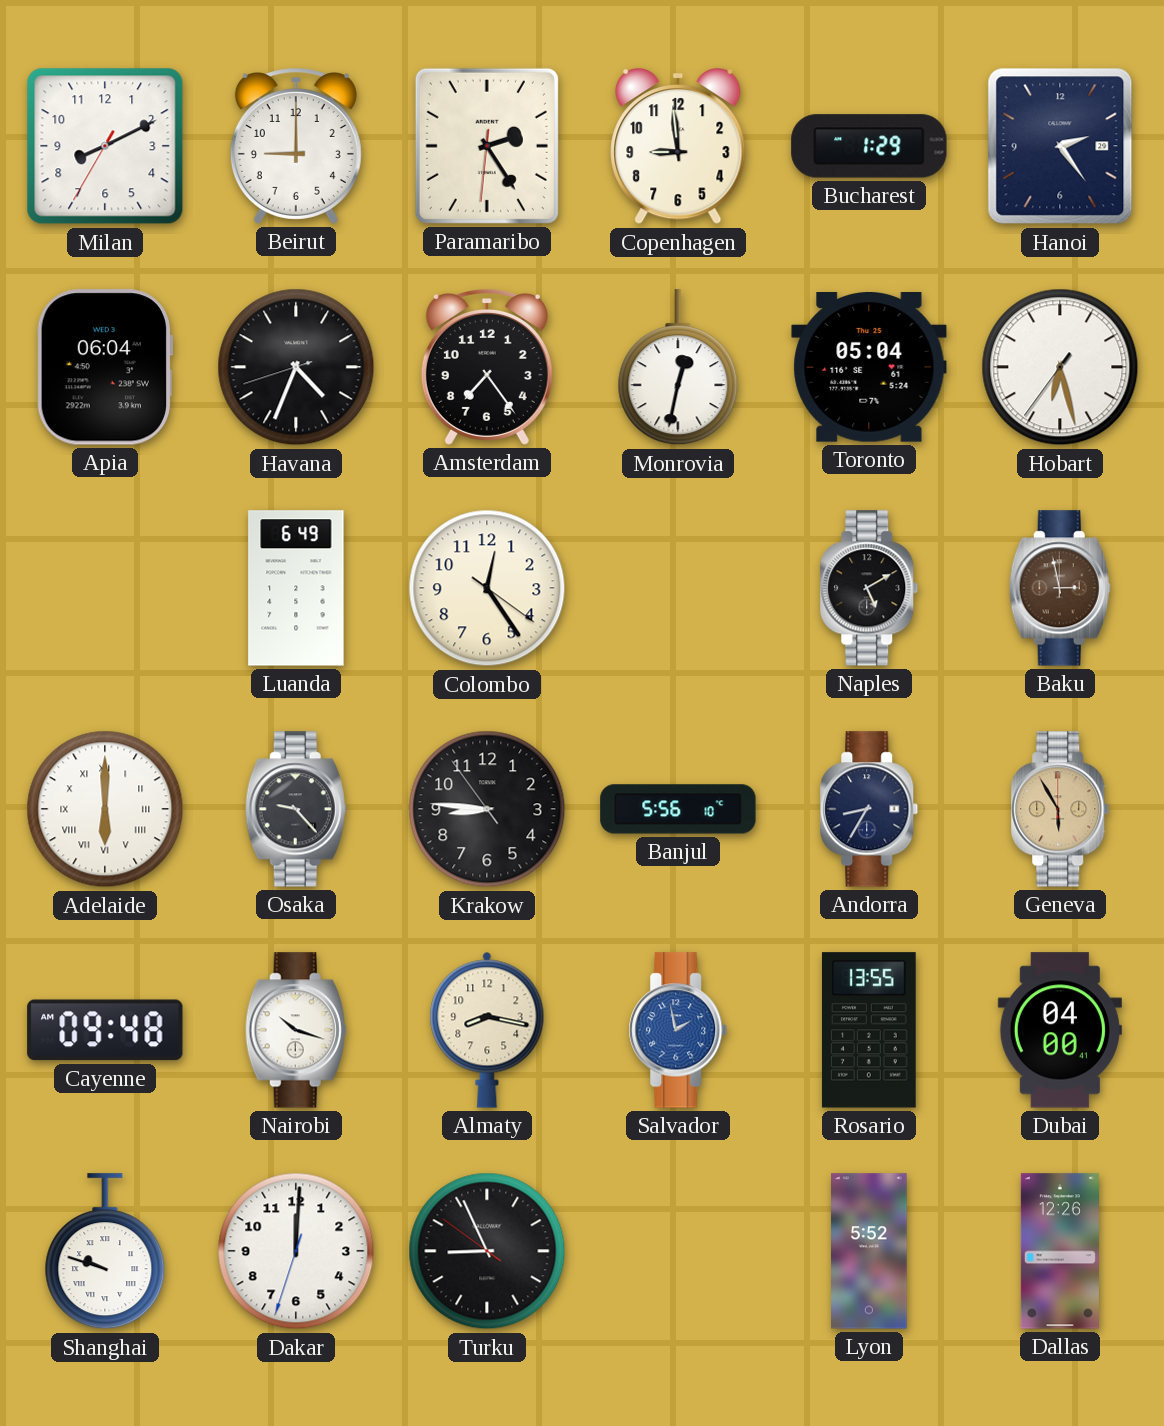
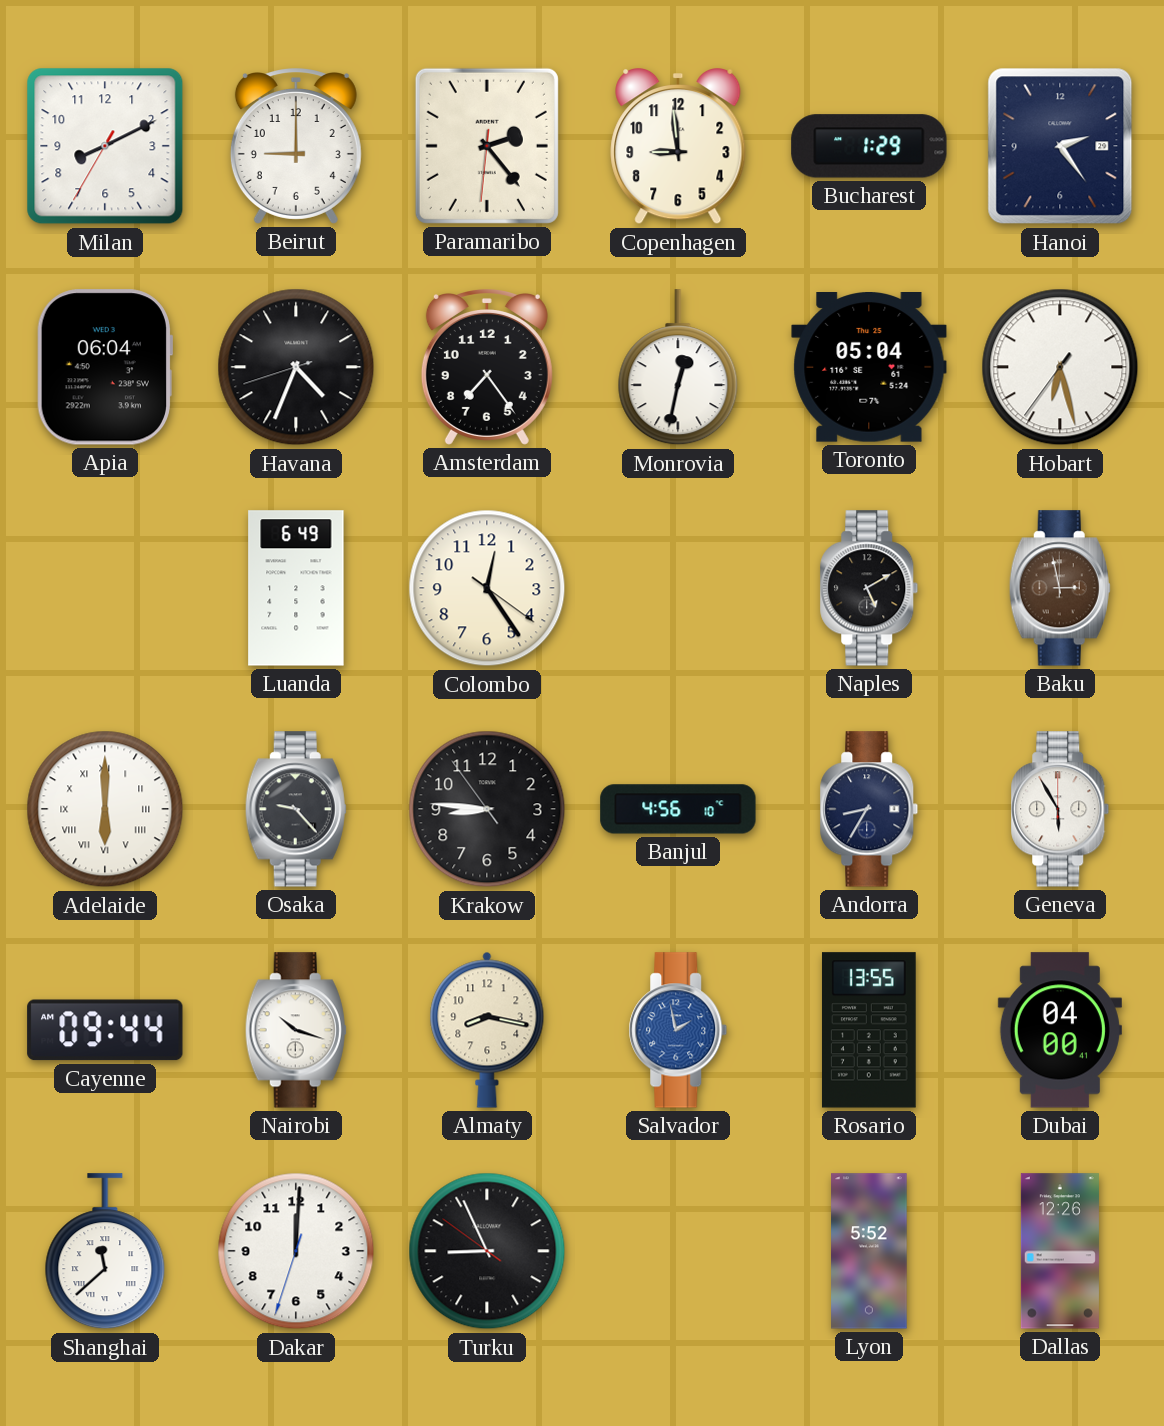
Paramaribo: 2:24 -> 2:23
Banjul: 5:56 -> 4:56
Geneva dial: champagne -> white
Cayenne: 09:48 -> 09:44
Shanghai: 9:48 -> 11:38
